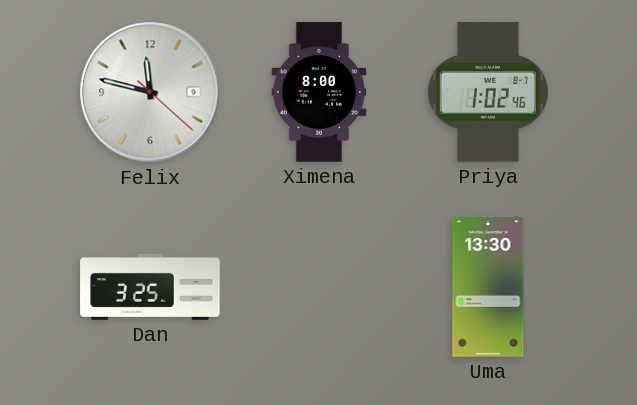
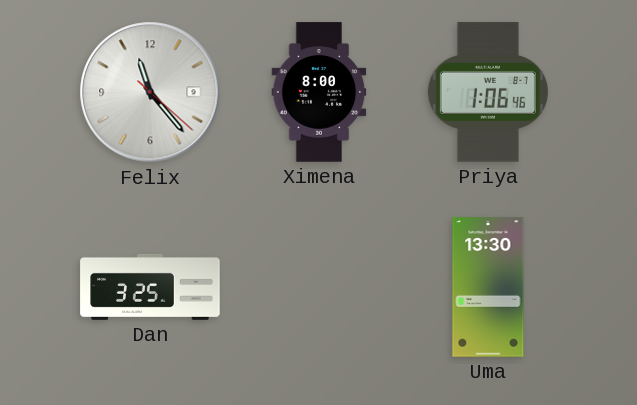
Felix: 11:47 -> 11:23
Priya: 1:02 -> 1:06
